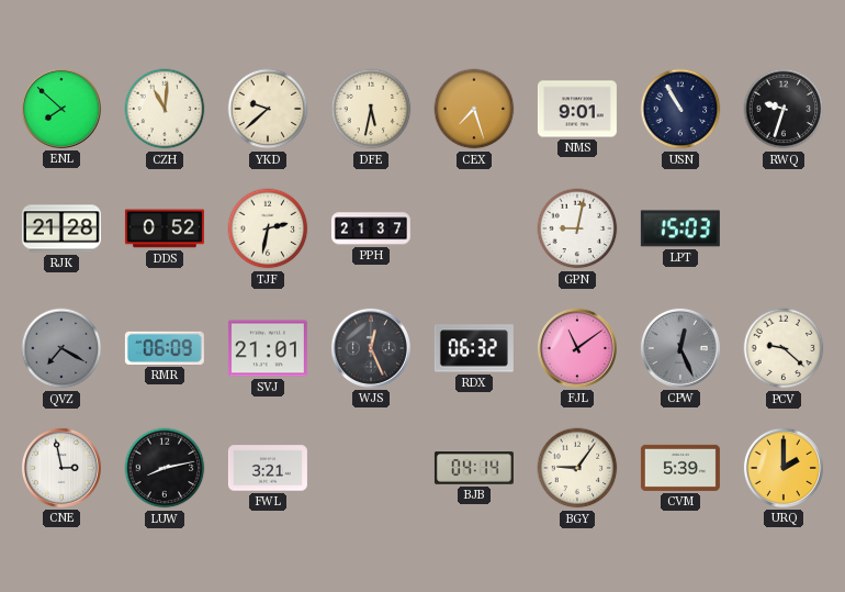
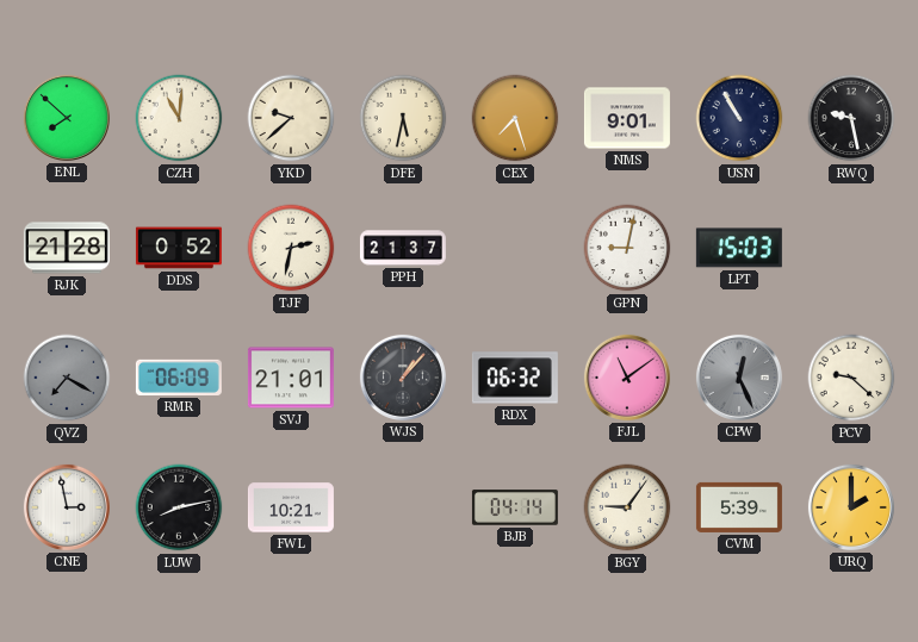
RWQ: 9:33 -> 9:28
WJS: 12:26 -> 1:07
FWL: 3:21 -> 10:21
